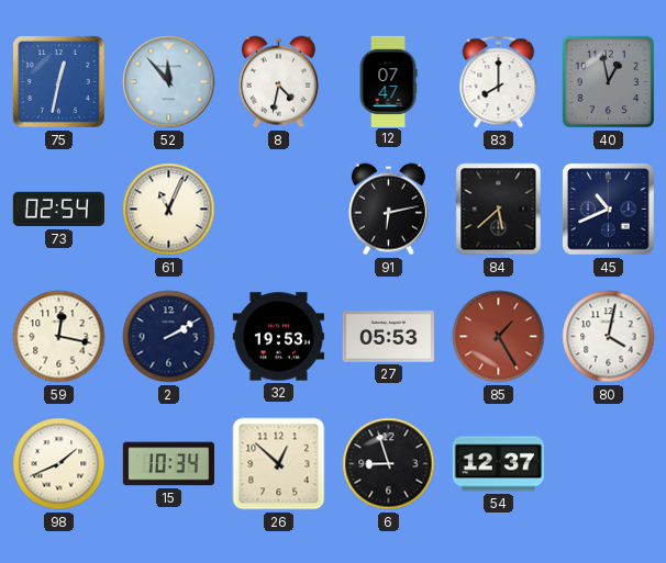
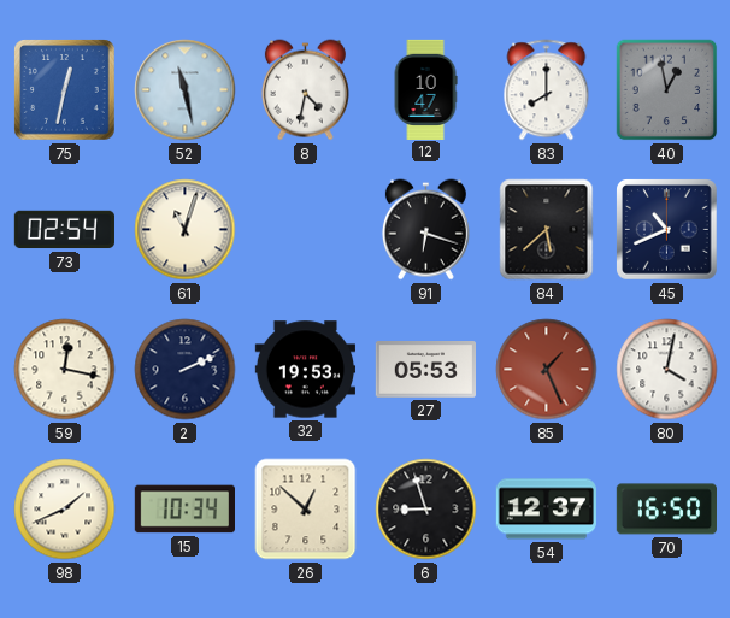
52: 11:53 -> 11:28
12: 07:47 -> 10:47
61: 11:04 -> 11:03
91: 6:13 -> 6:18
2: 2:10 -> 2:11
85: 1:25 -> 1:26
70: none -> 16:50
